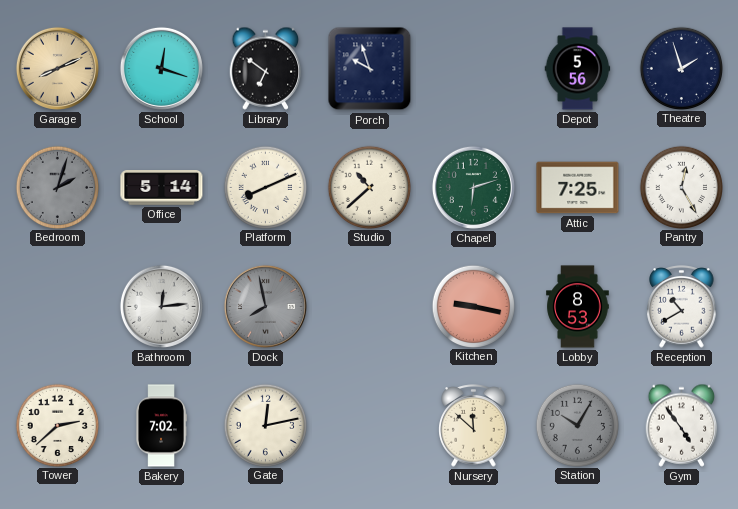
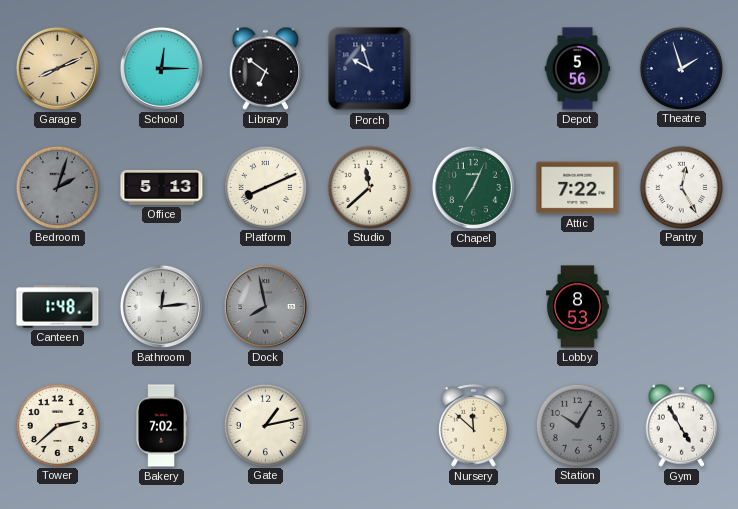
School: 12:18 -> 12:15
Office: 5:14 -> 5:13
Studio: 10:38 -> 11:38
Chapel: 6:12 -> 7:04
Attic: 7:25 -> 7:22
Canteen: none -> 1:48
Kitchen: 9:17 -> none
Reception: 10:40 -> none
Gate: 12:13 -> 1:13
Gym: 4:54 -> 4:55
